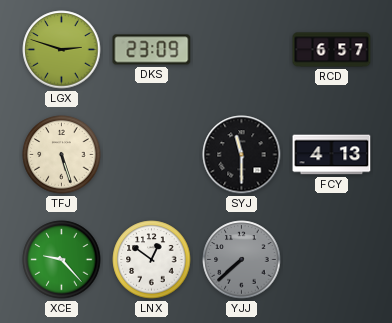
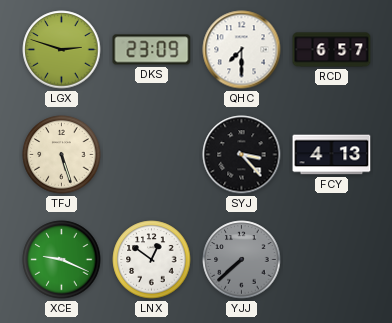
QHC: none -> 7:30
SYJ: 11:30 -> 3:23
XCE: 9:23 -> 9:19
